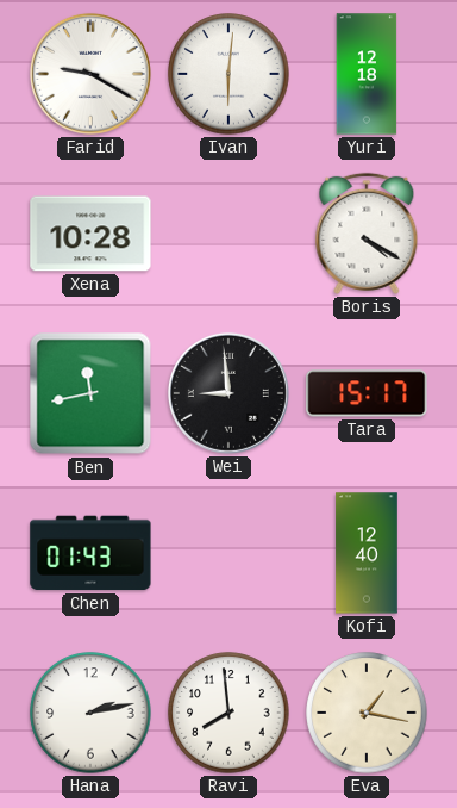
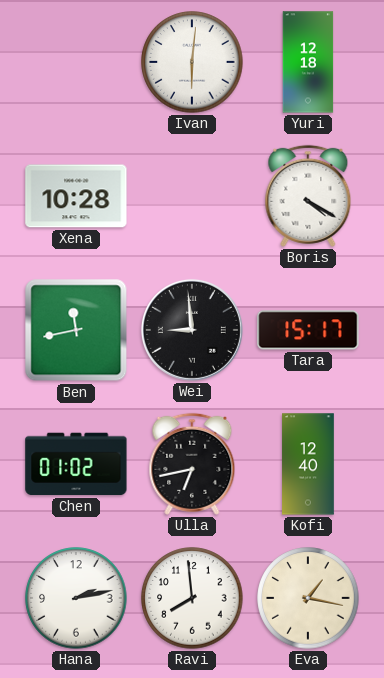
Farid: 9:20 -> none
Chen: 01:43 -> 01:02
Ulla: none -> 6:43
